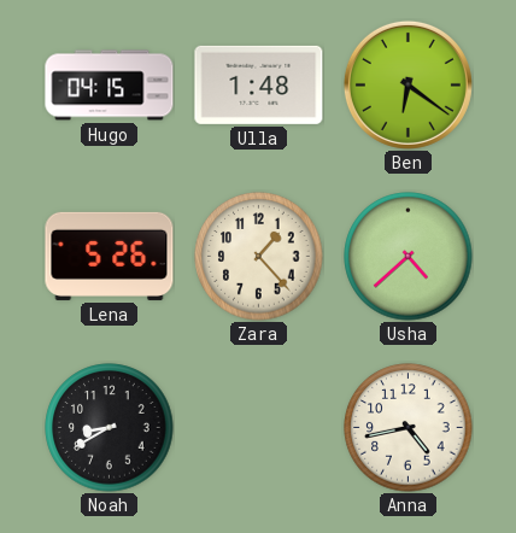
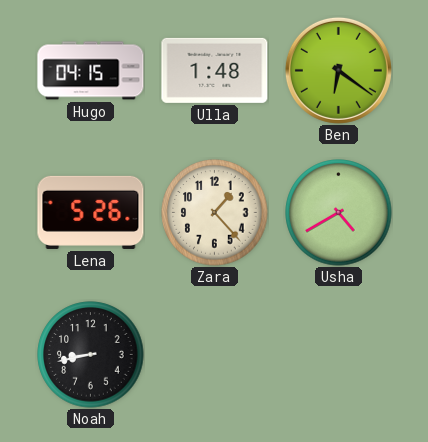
Usha: 4:38 -> 4:40
Noah: 8:40 -> 8:43
Anna: 4:43 -> none
